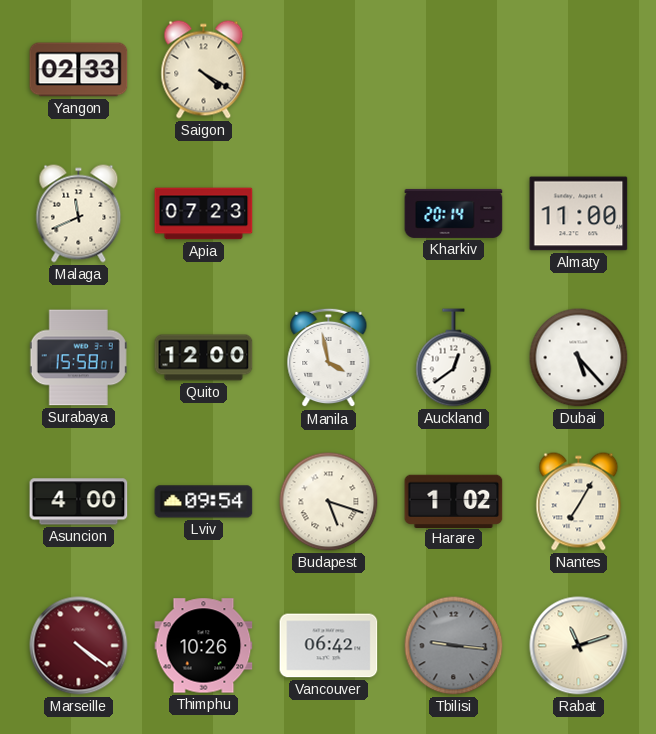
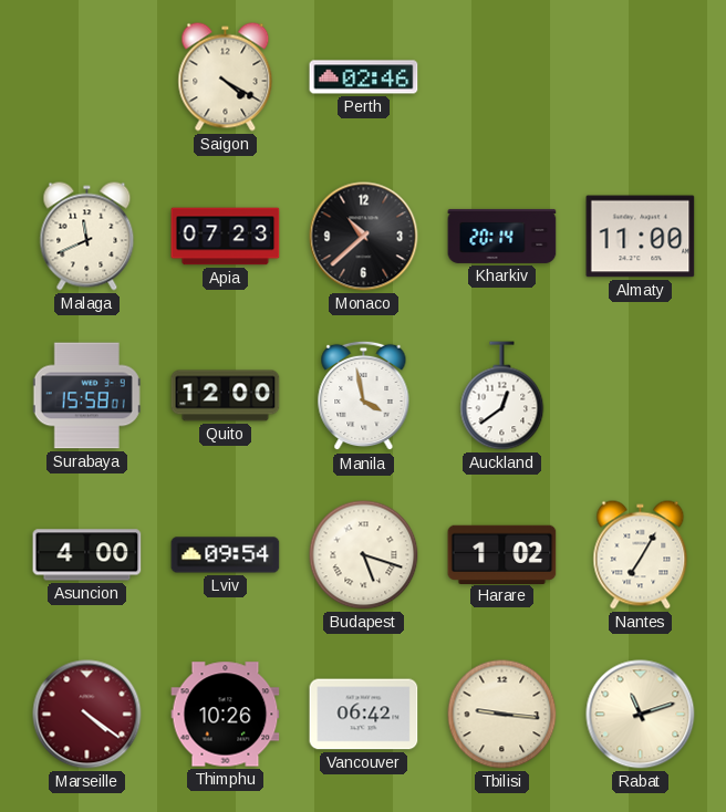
Yangon: 02:33 -> none
Perth: none -> 02:46
Monaco: none -> 10:38
Dubai: 5:23 -> none
Tbilisi dial: grey -> cream
